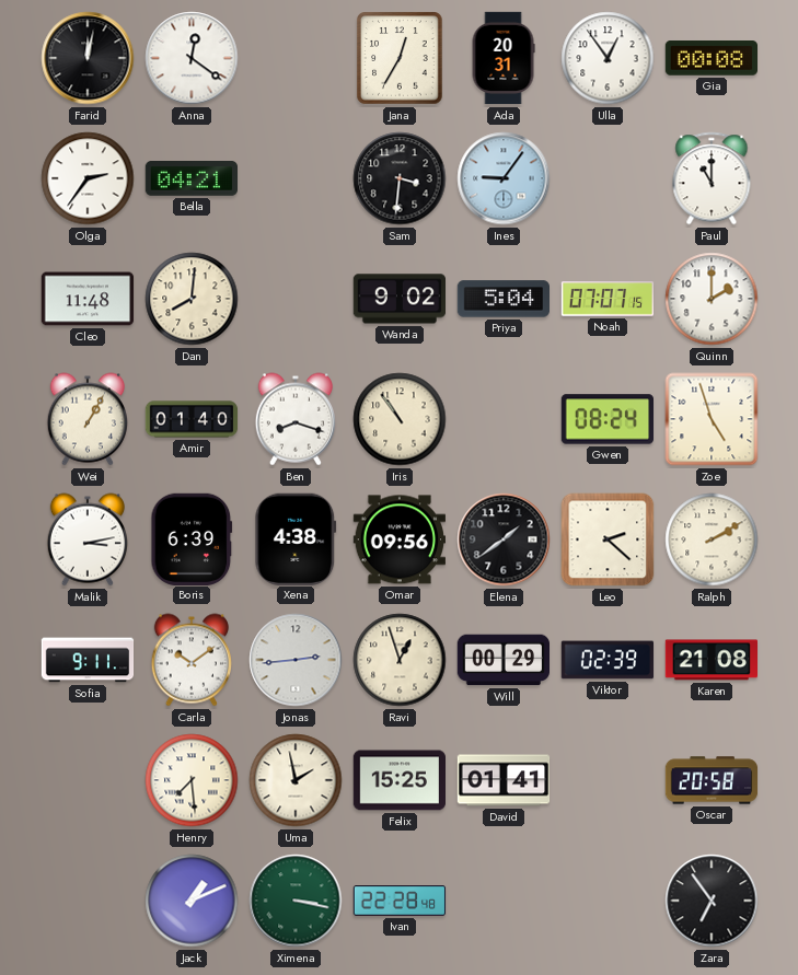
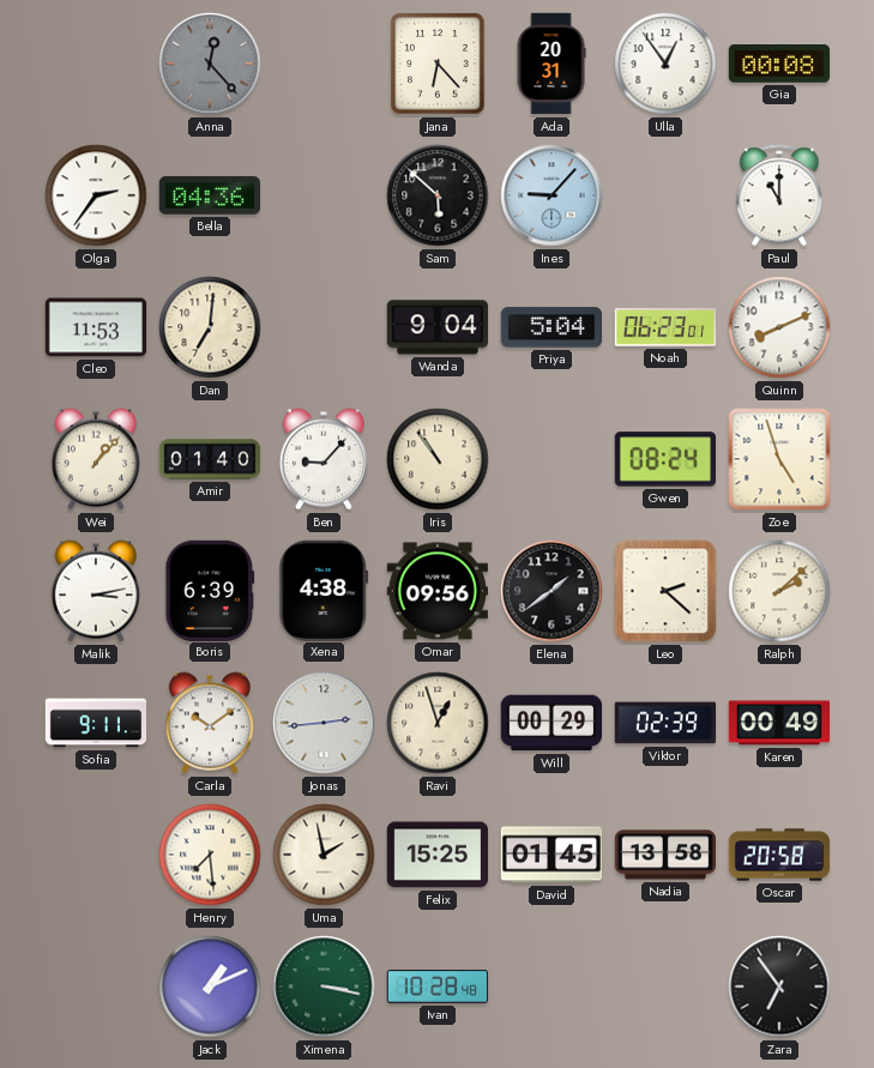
Farid: 12:02 -> none
Anna: 12:21 -> 12:23
Anna dial: white -> grey
Jana: 12:35 -> 6:23
Bella: 04:21 -> 04:36
Sam: 3:31 -> 5:52
Ines: 9:06 -> 9:07
Cleo: 11:48 -> 11:53
Dan: 8:01 -> 7:01
Wanda: 9:02 -> 9:04
Noah: 07:07 -> 06:23
Quinn: 2:00 -> 8:11
Wei: 1:05 -> 1:07
Ben: 8:18 -> 9:07
Ralph: 2:10 -> 2:08
Karen: 21:08 -> 00:49
David: 01:41 -> 01:45
Nadia: none -> 13:58
Ivan: 22:28 -> 10:28
